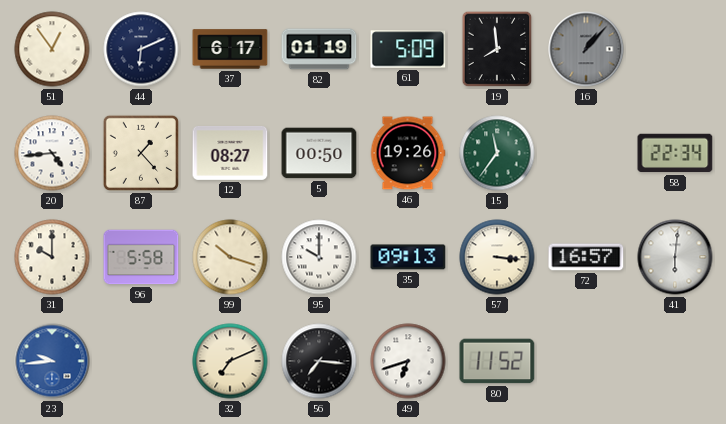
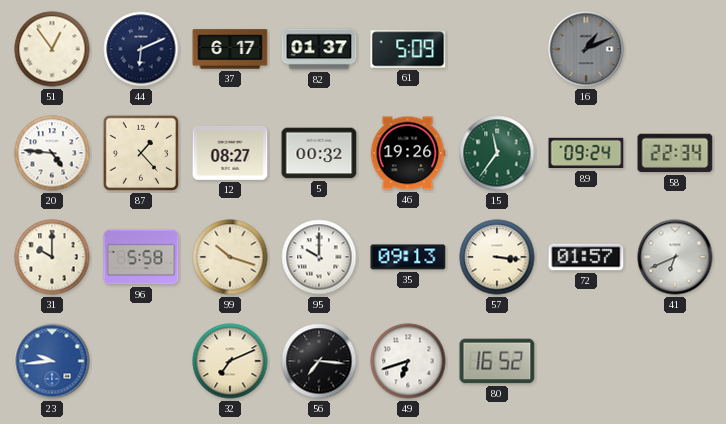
82: 01:19 -> 01:37
19: 7:59 -> none
16: 1:07 -> 1:11
20: 4:44 -> 4:46
5: 00:50 -> 00:32
89: none -> 09:24
72: 16:57 -> 01:57
41: 6:01 -> 6:41
80: 11:52 -> 16:52
